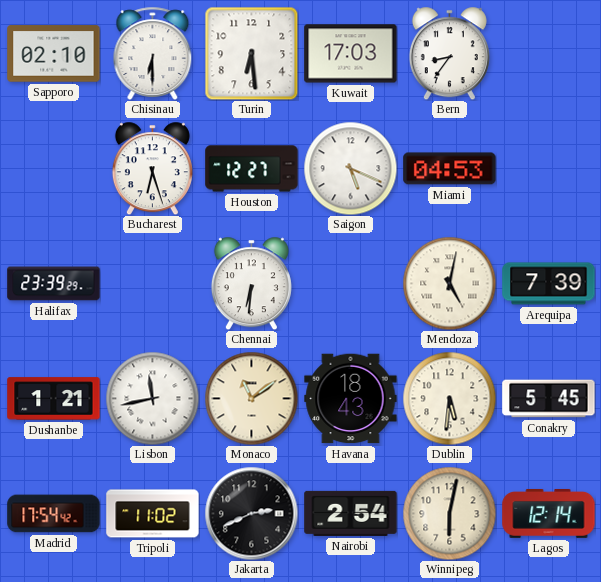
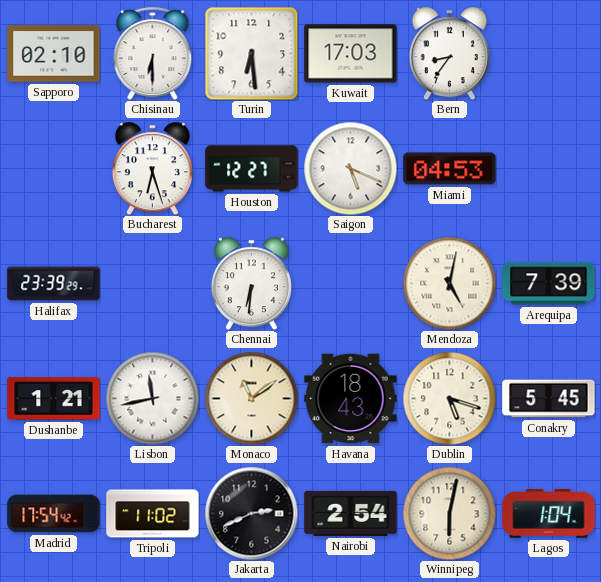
Dublin: 5:31 -> 5:18
Lagos: 12:14 -> 1:04
